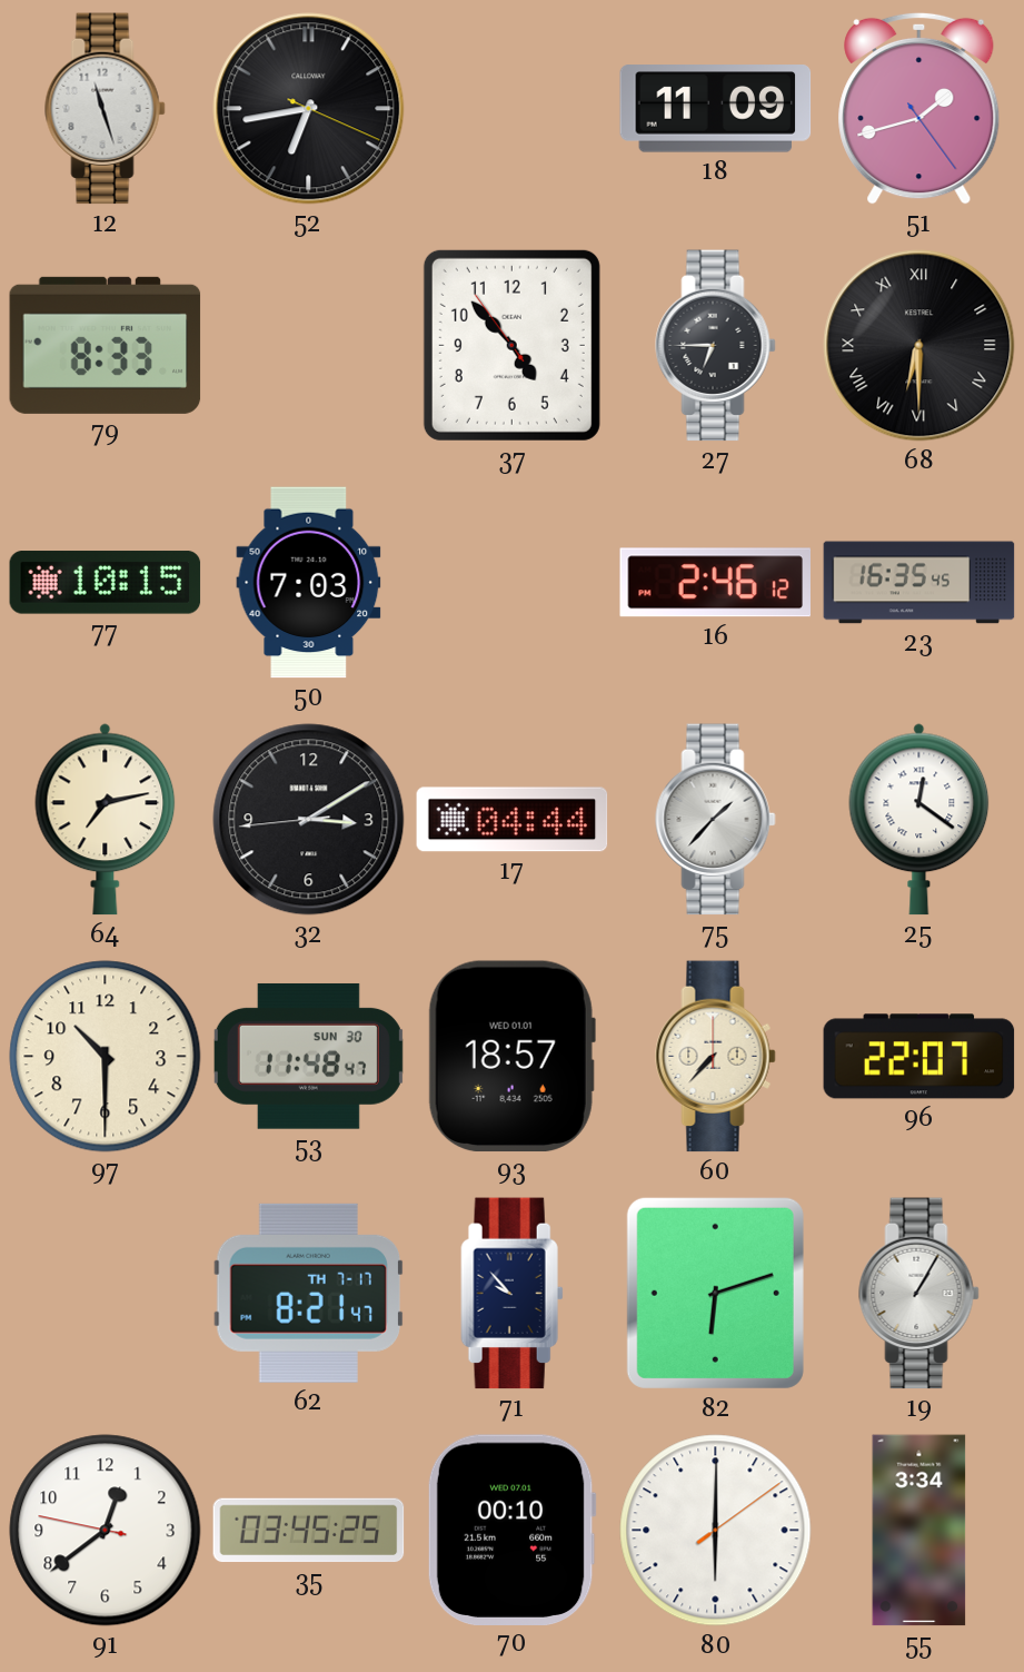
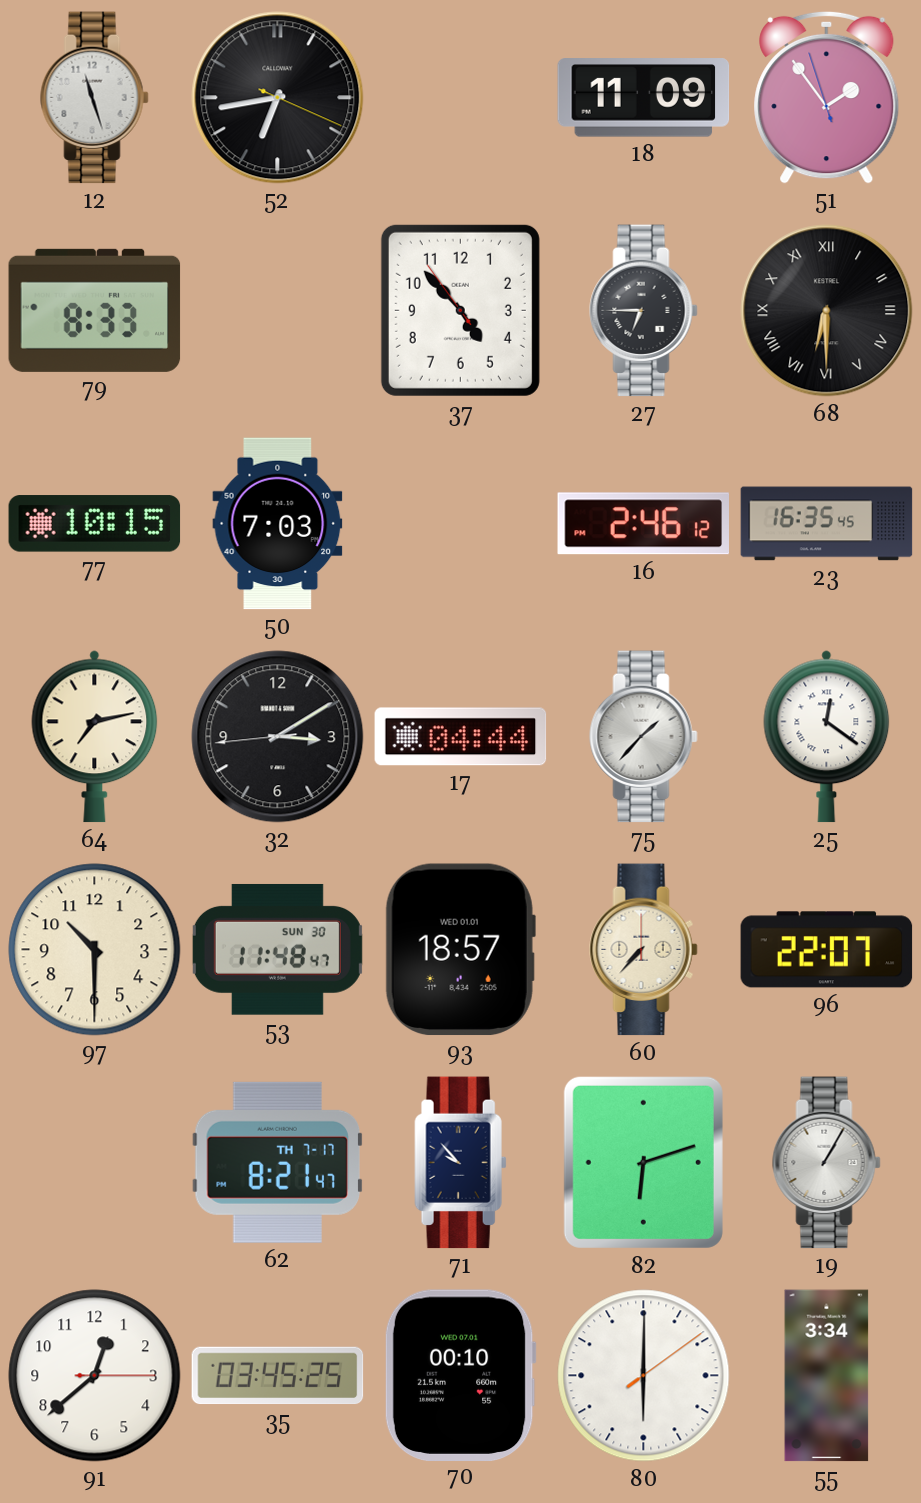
51: 1:42 -> 1:53
91: 12:38:47 -> 12:38:15
